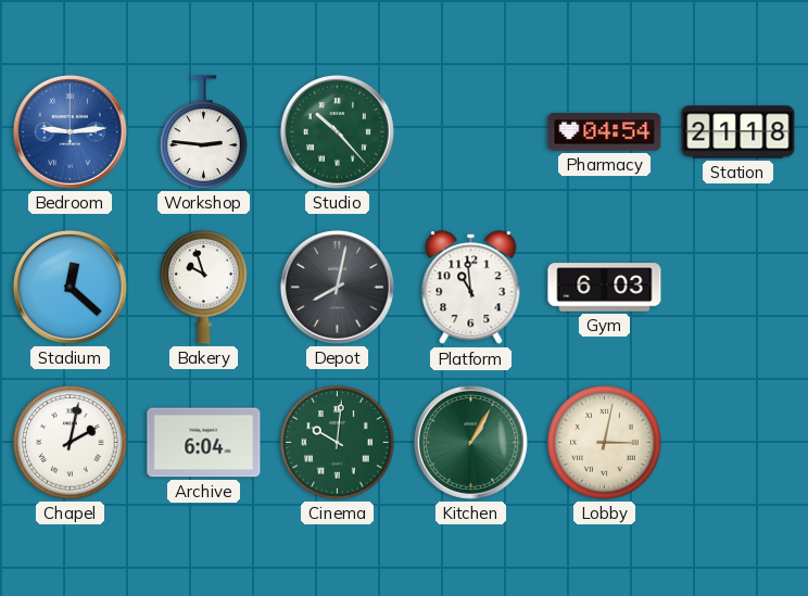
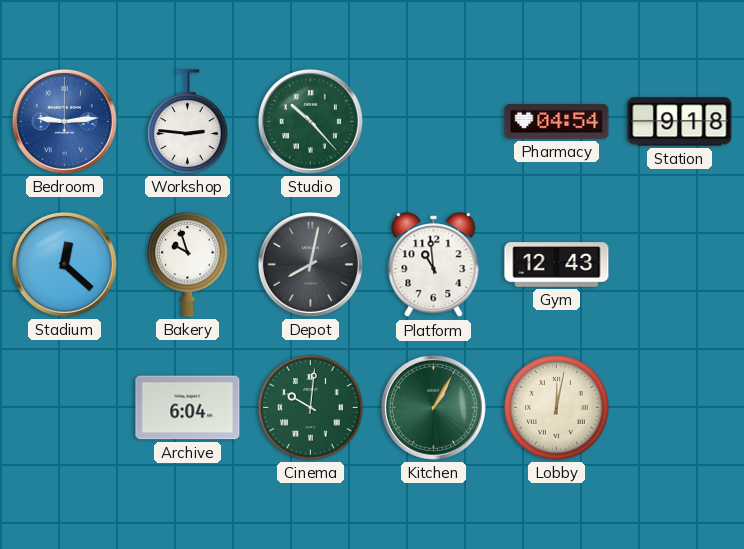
Station: 21:18 -> 9:18
Gym: 6:03 -> 12:43
Chapel: 2:02 -> none
Lobby: 3:02 -> 12:02
